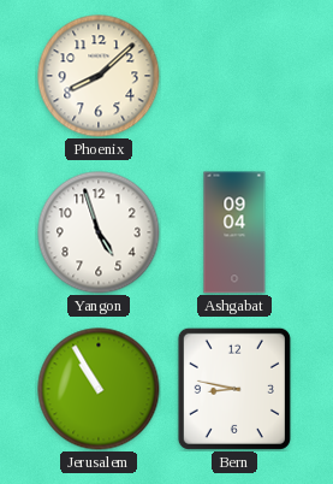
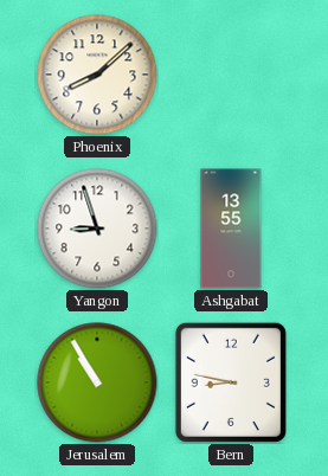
Yangon: 4:57 -> 8:57
Ashgabat: 09:04 -> 13:55
